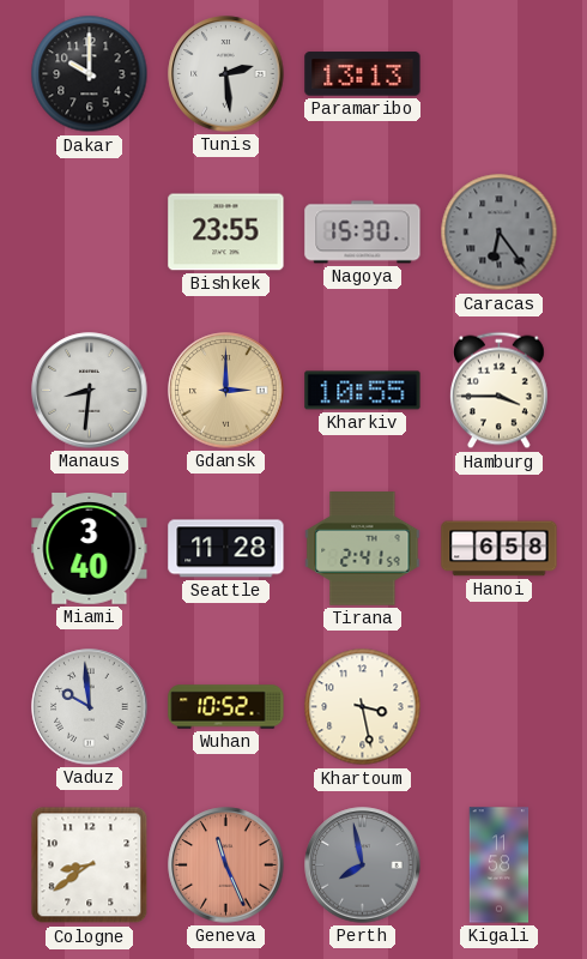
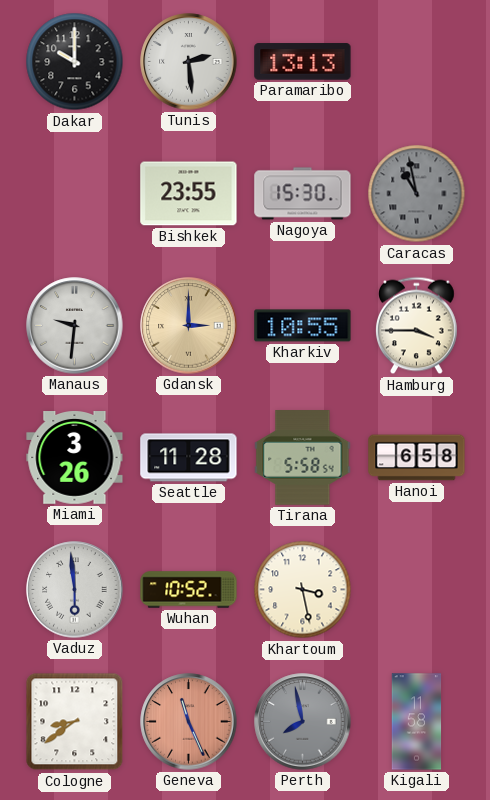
Caracas: 6:24 -> 10:58
Manaus: 8:31 -> 9:31
Miami: 3:40 -> 3:26
Tirana: 2:41 -> 5:58
Vaduz: 9:59 -> 5:59
